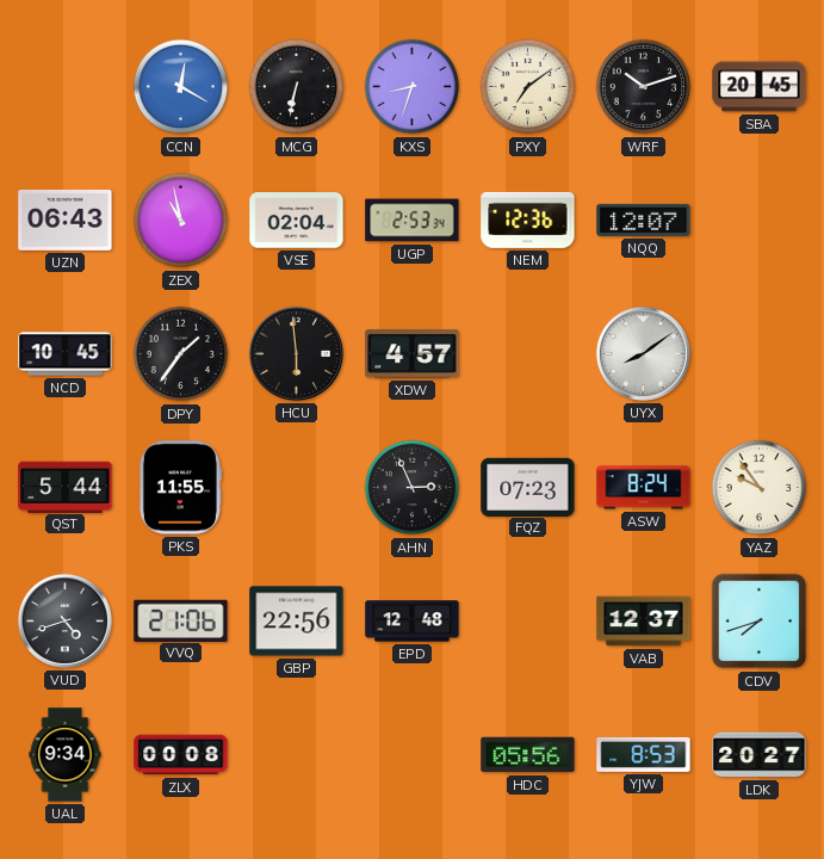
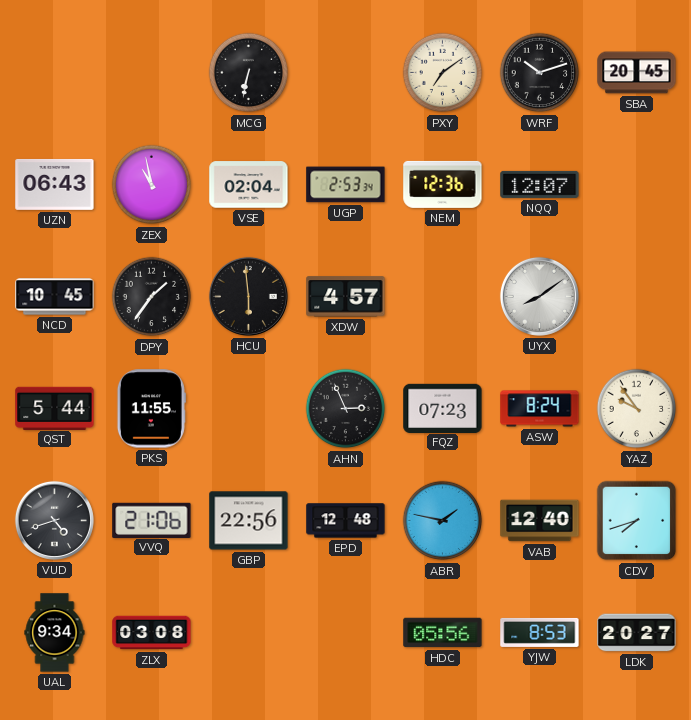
CCN: 12:20 -> none
KXS: 8:33 -> none
ABR: none -> 1:47
VAB: 12:37 -> 12:40
ZLX: 00:08 -> 03:08
